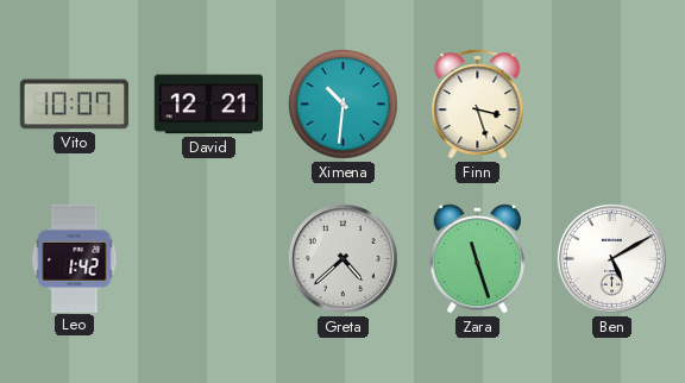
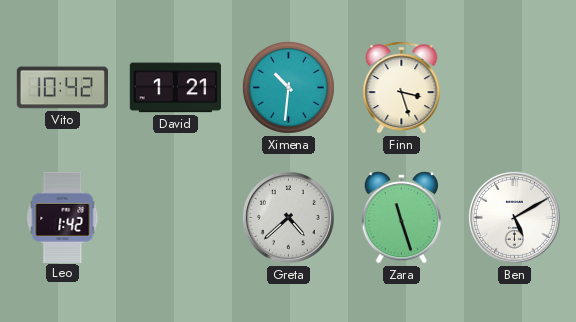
Vito: 10:07 -> 10:42
David: 12:21 -> 1:21
